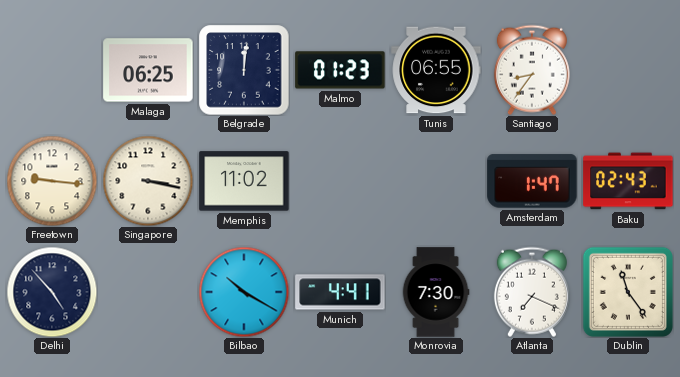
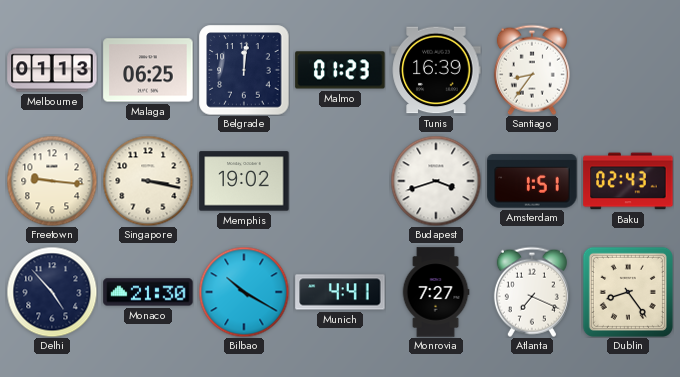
Melbourne: none -> 01:13
Tunis: 06:55 -> 16:39
Memphis: 11:02 -> 19:02
Budapest: none -> 3:42
Amsterdam: 1:47 -> 1:51
Monaco: none -> 21:30
Monrovia: 7:30 -> 7:27
Dublin: 11:24 -> 8:24
